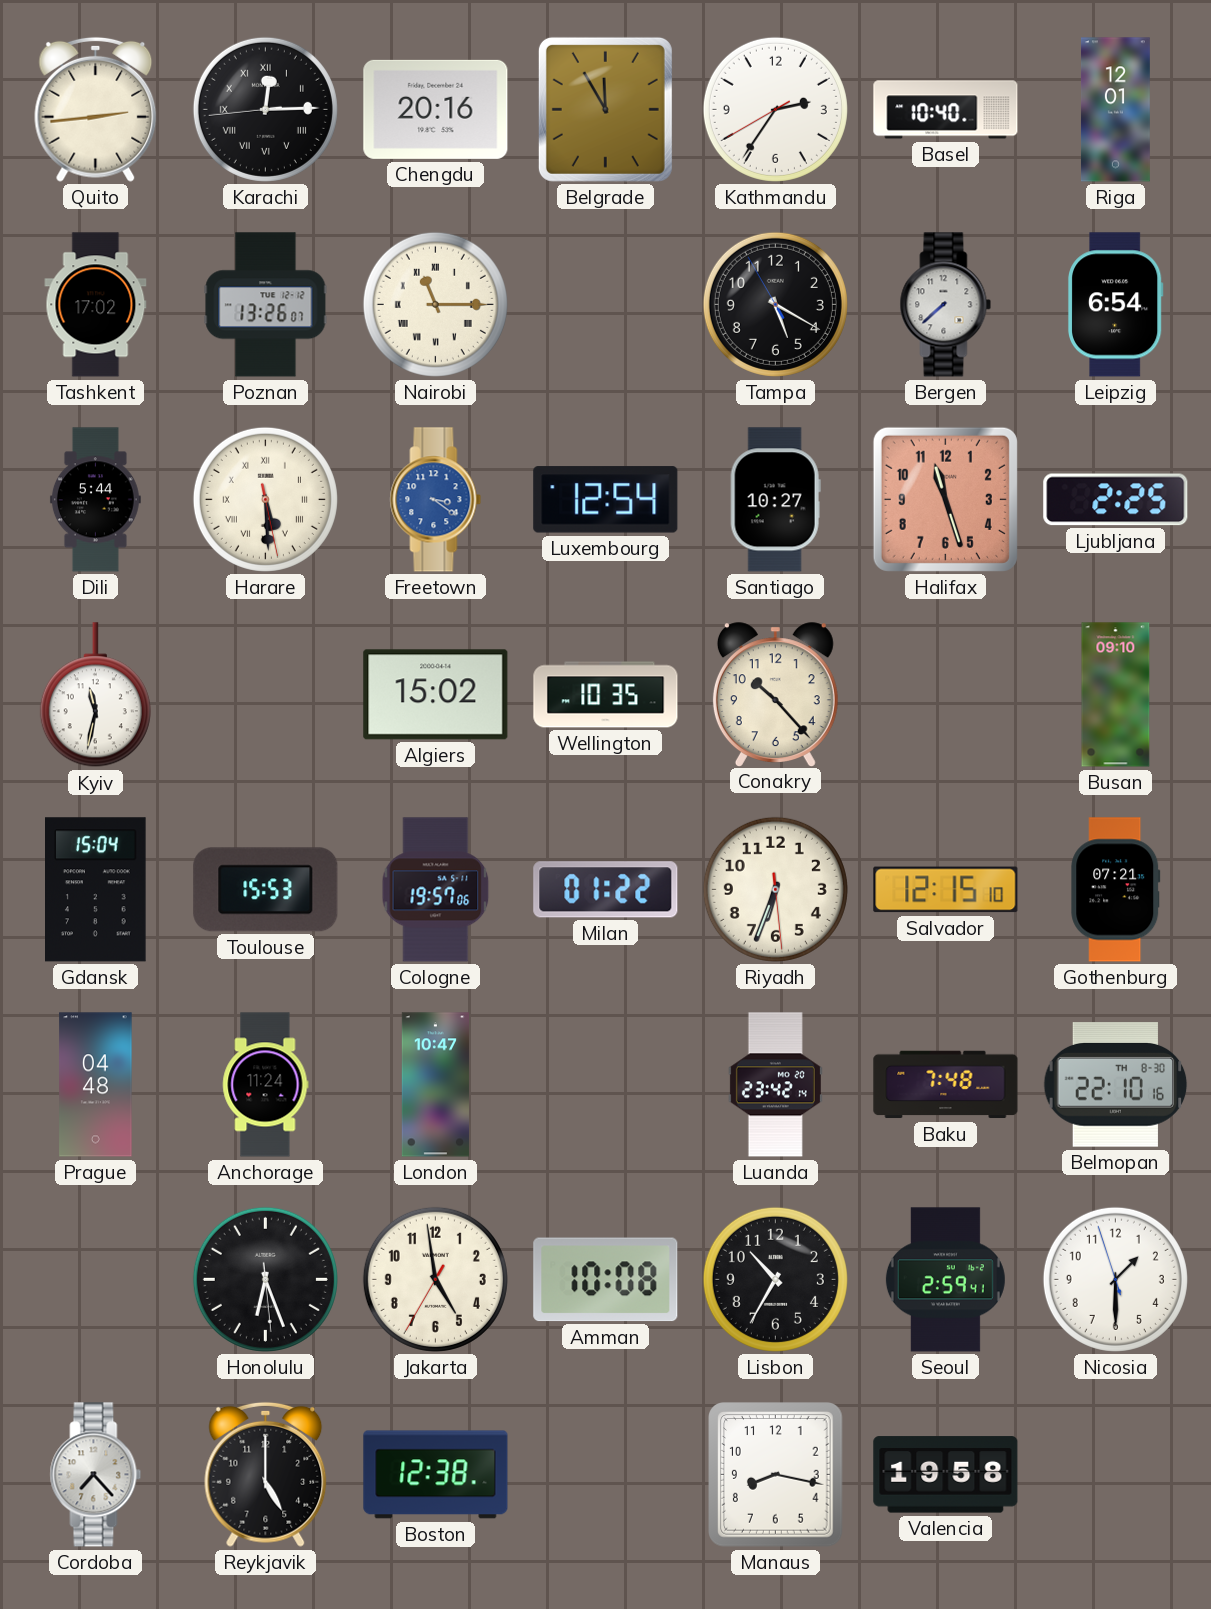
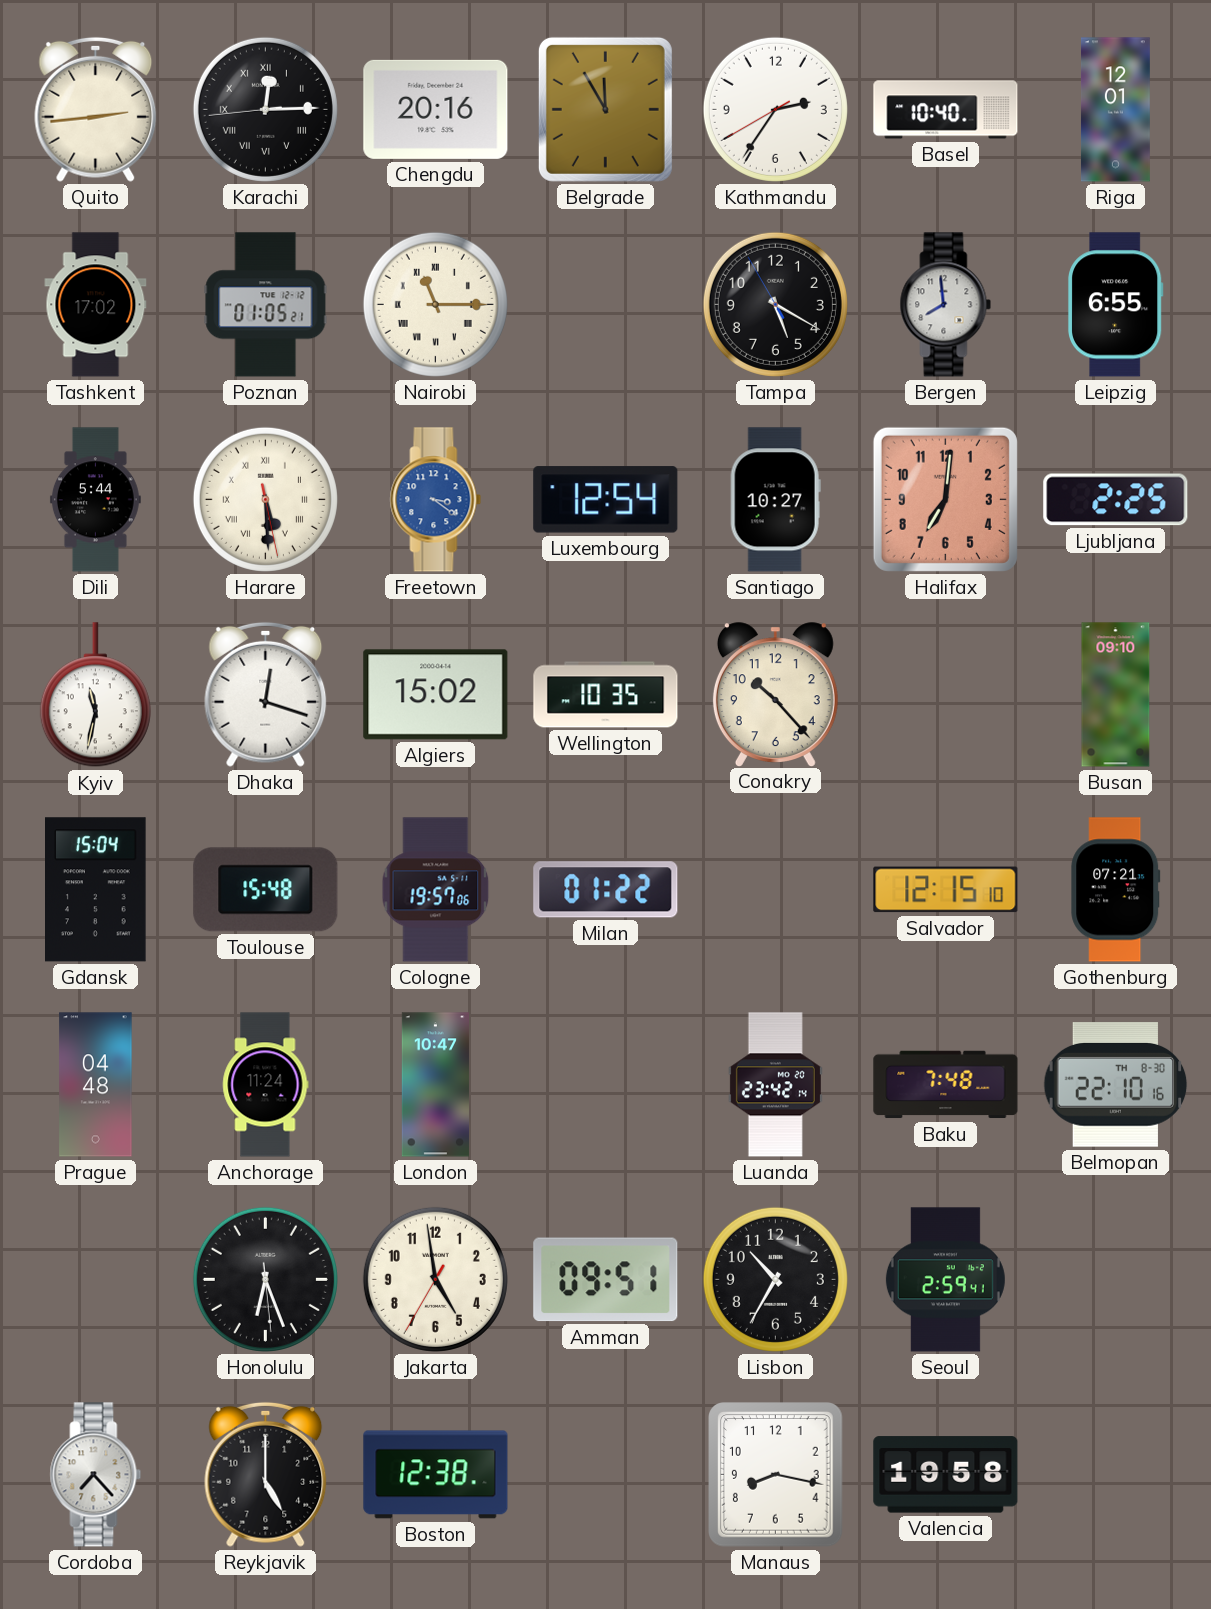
Poznan: 13:26 -> 01:05
Bergen: 7:38 -> 7:59
Leipzig: 6:54 -> 6:55
Halifax: 11:27 -> 7:01
Dhaka: none -> 12:18
Toulouse: 15:53 -> 15:48
Riyadh: 6:33 -> none
Amman: 10:08 -> 09:51
Nicosia: 1:29 -> none
